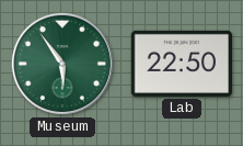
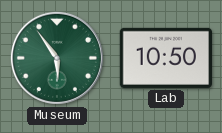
Lab: 22:50 -> 10:50
